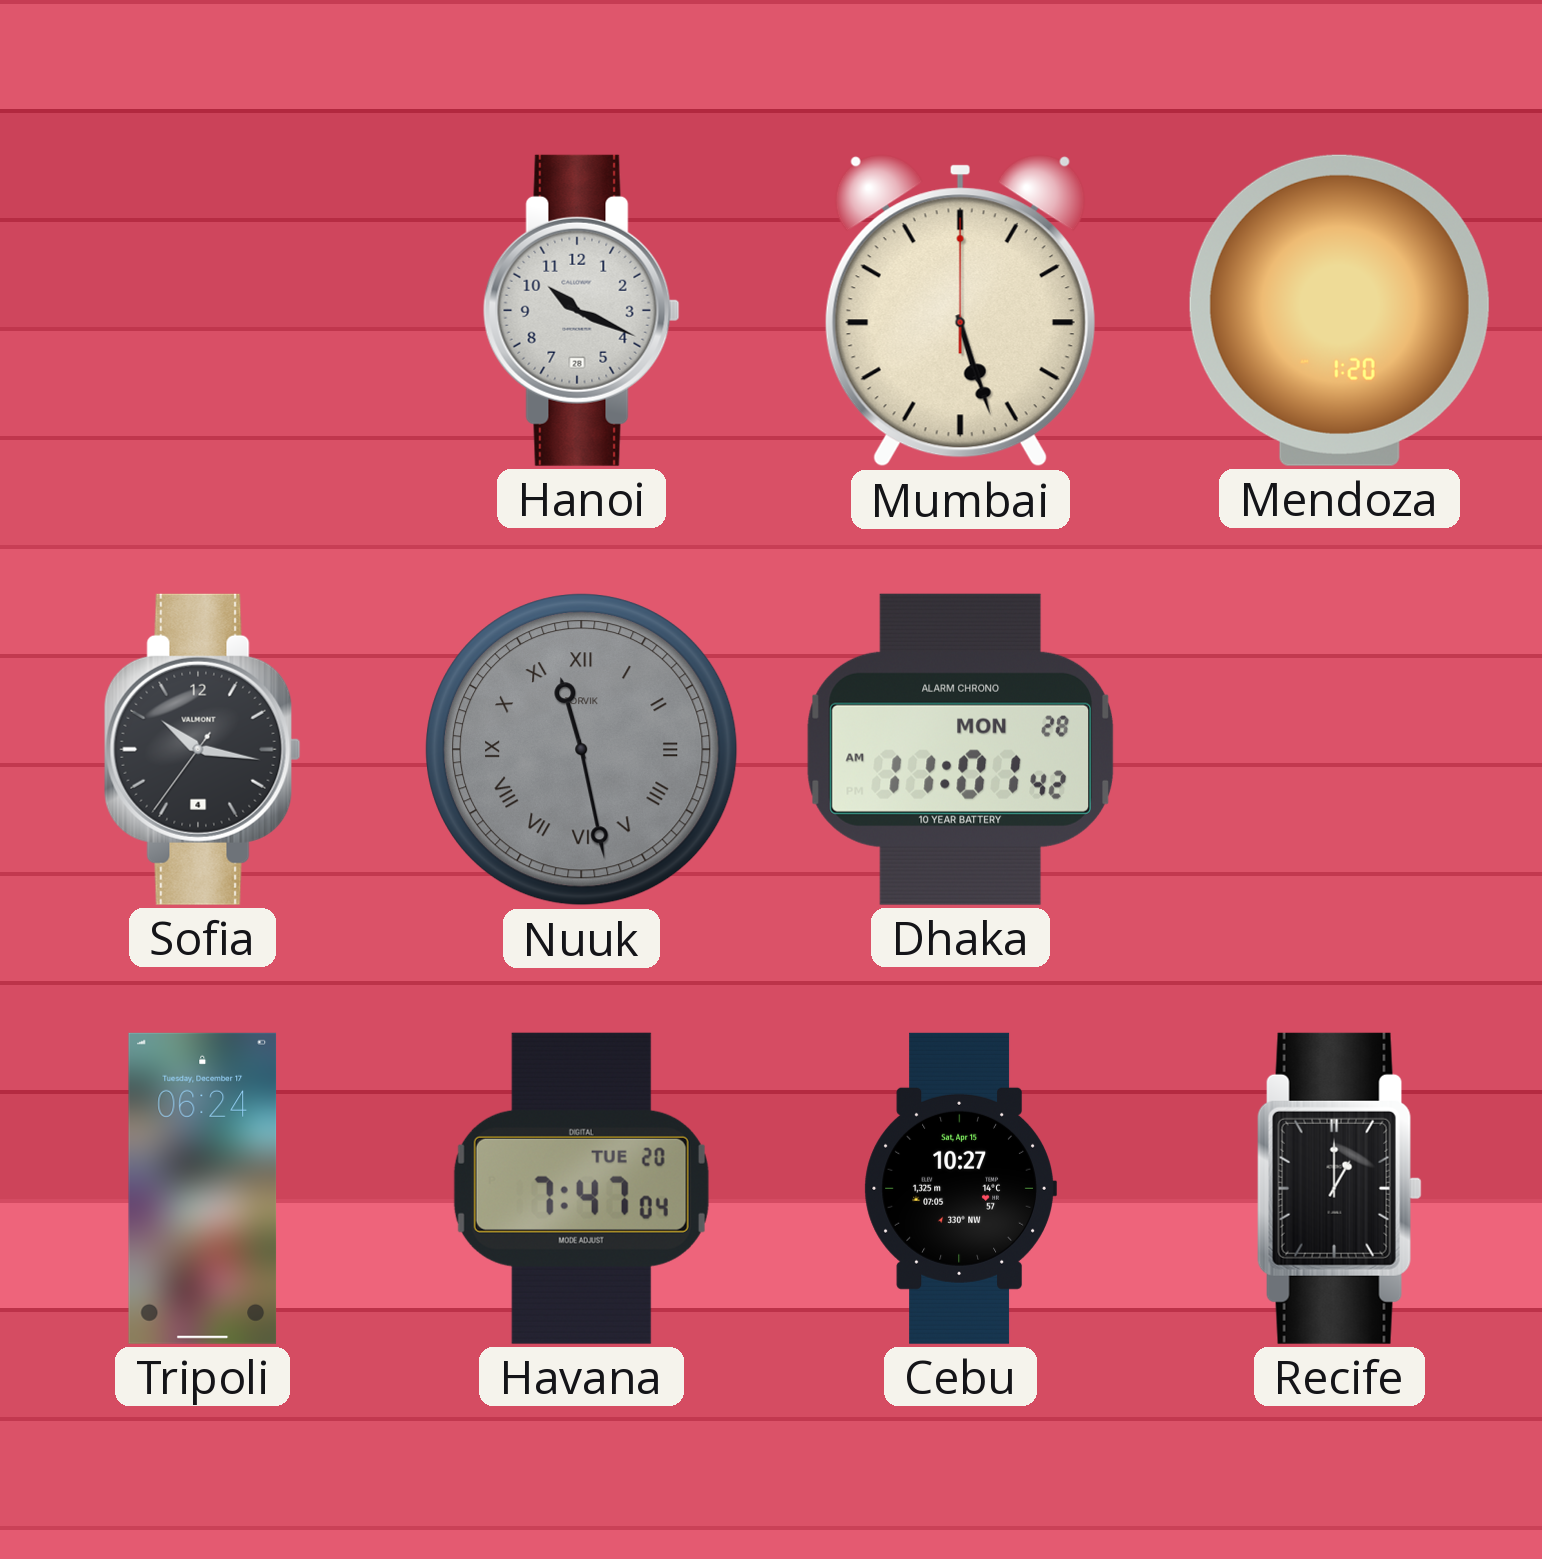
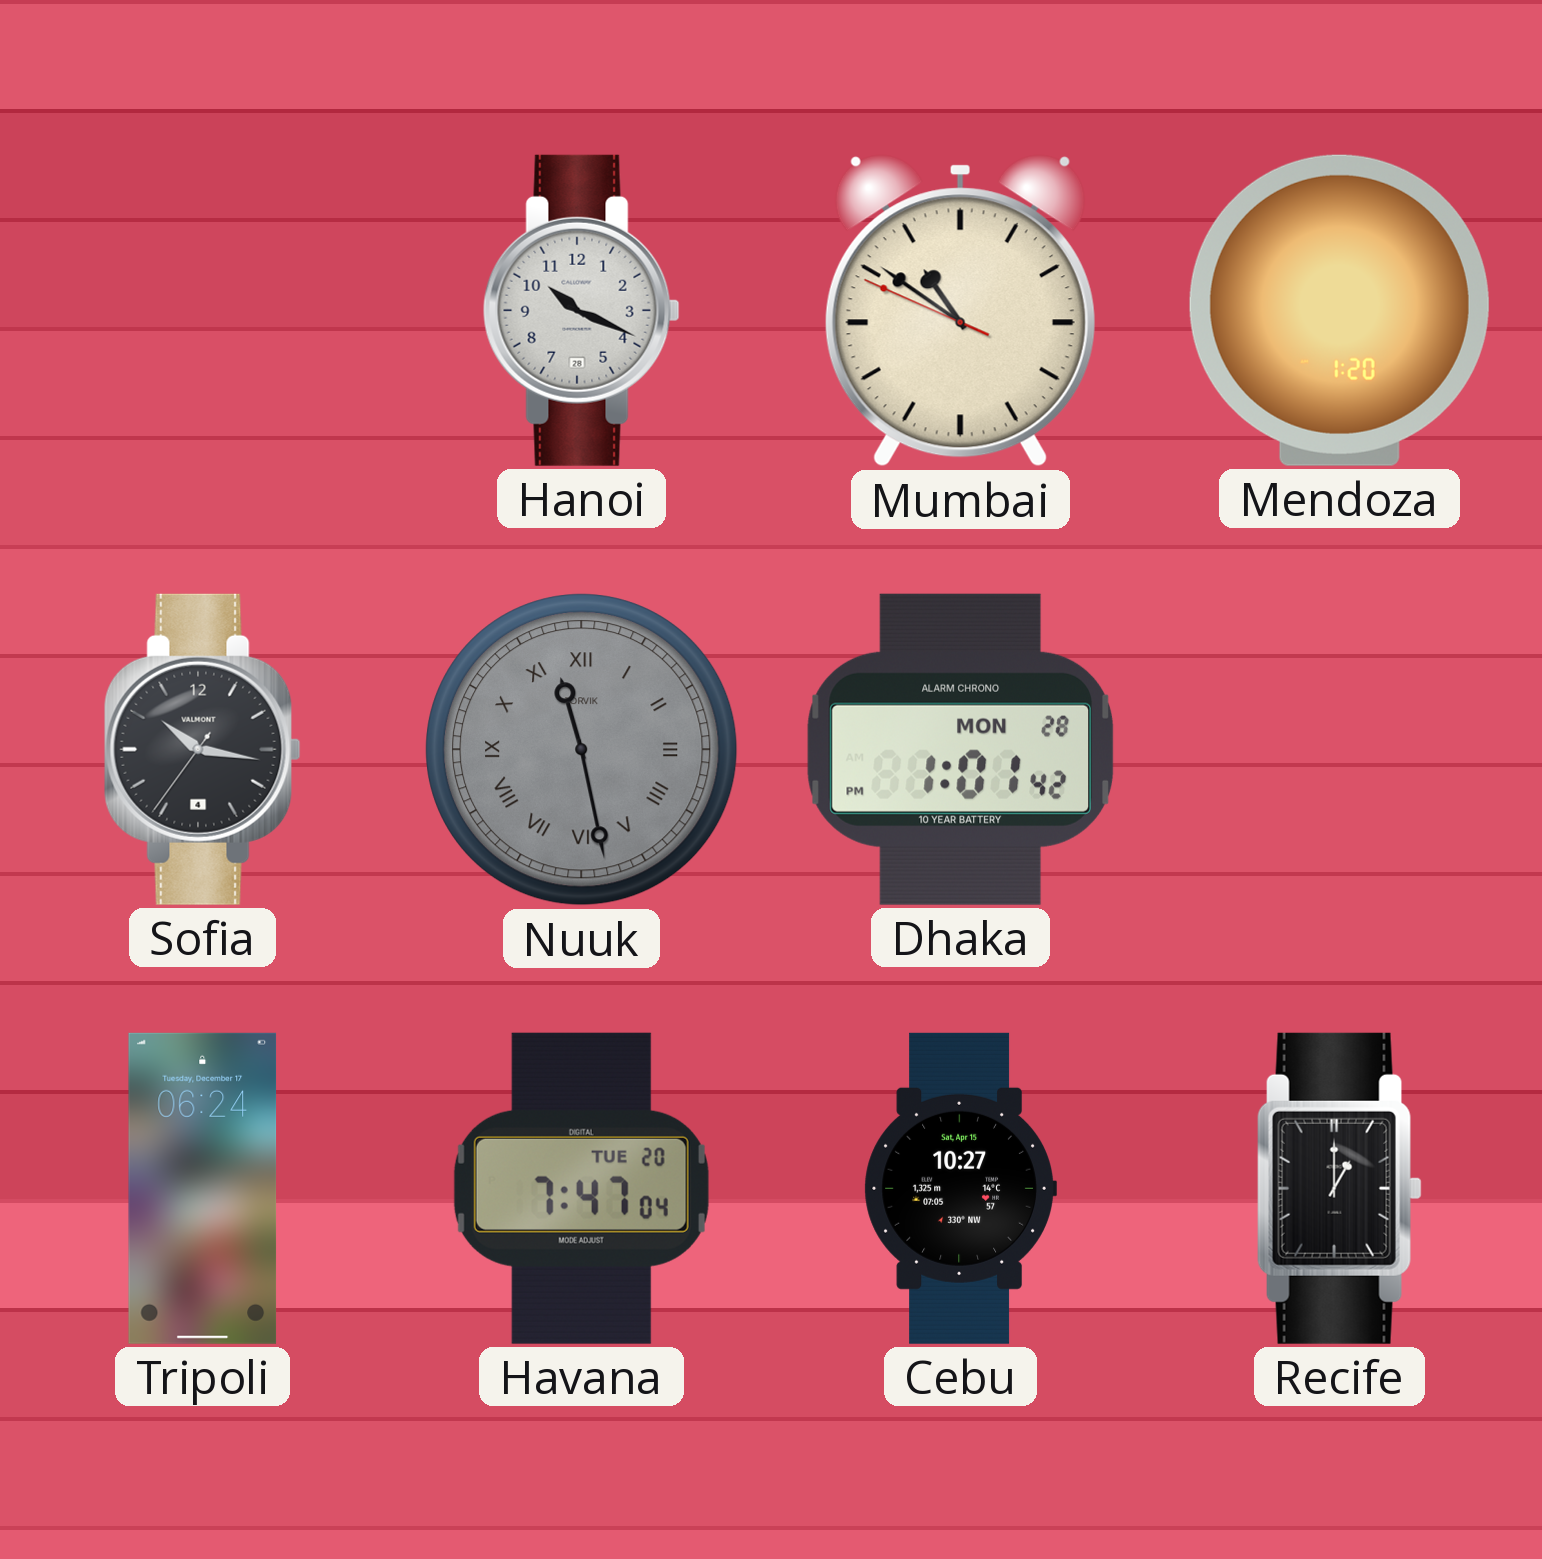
Mumbai: 5:27 -> 10:50
Dhaka: 11:01 -> 1:01
